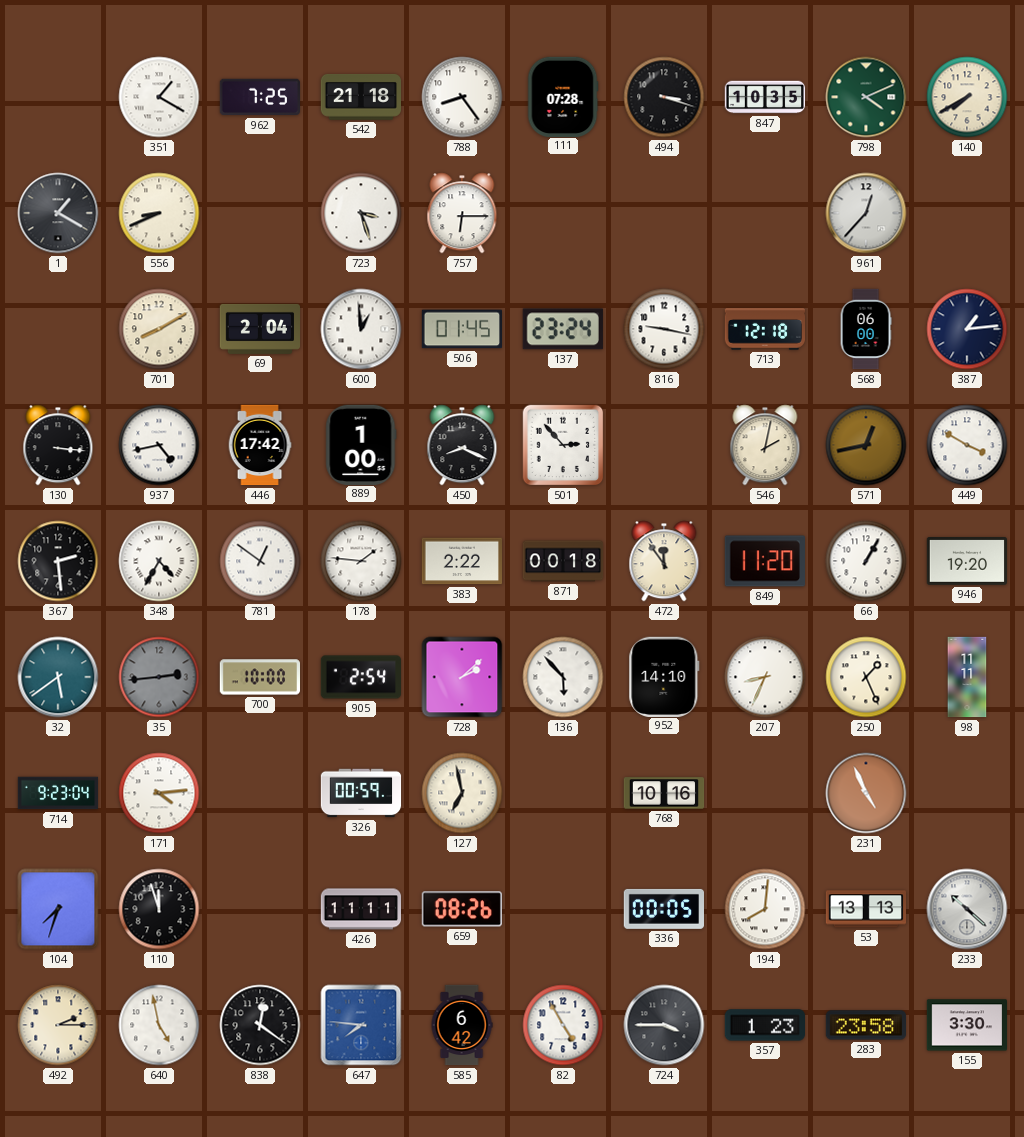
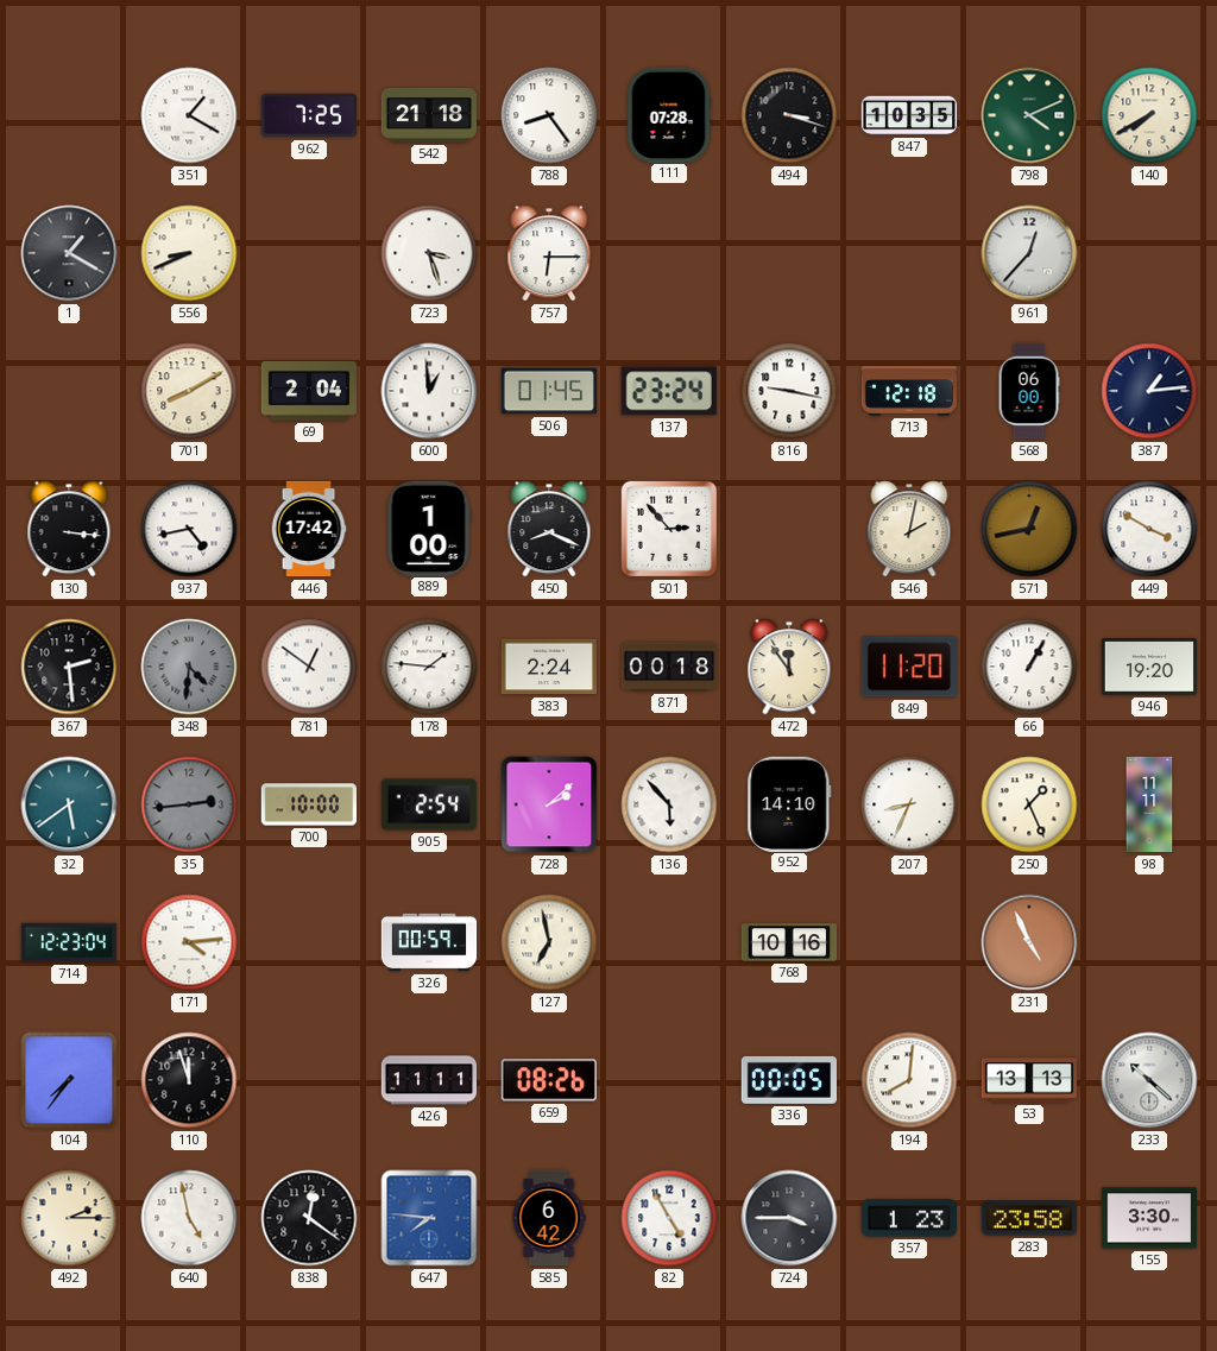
348: 4:35 -> 4:31
348 dial: white -> grey
383: 2:22 -> 2:24
714: 9:23 -> 12:23
104: 7:33 -> 7:36
